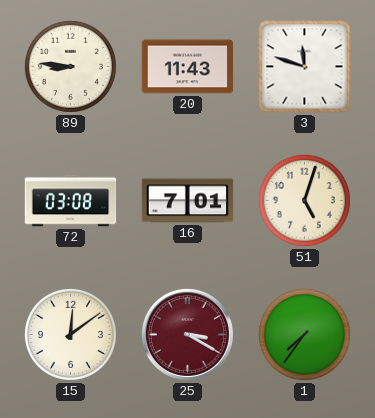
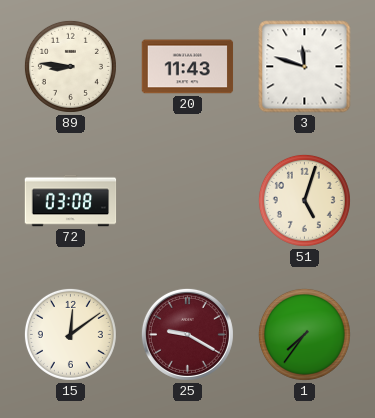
16: 7:01 -> none
25: 3:20 -> 9:20
